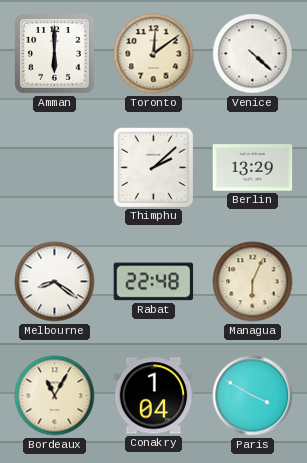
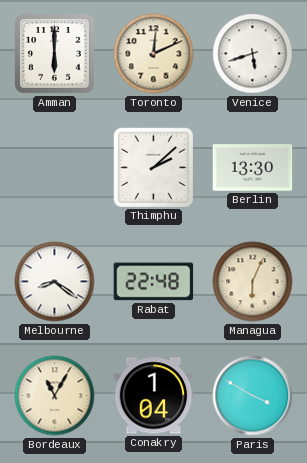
Toronto: 12:09 -> 12:11
Venice: 4:22 -> 5:42
Berlin: 13:29 -> 13:30
